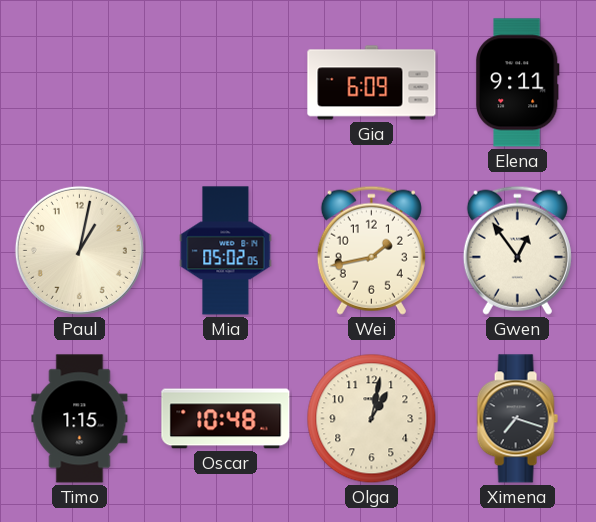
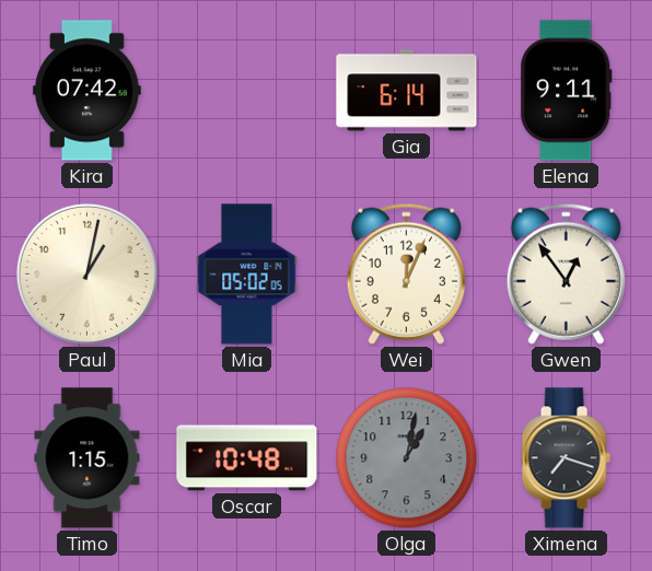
Kira: none -> 07:42
Gia: 6:09 -> 6:14
Wei: 1:43 -> 12:04
Olga dial: cream -> grey
